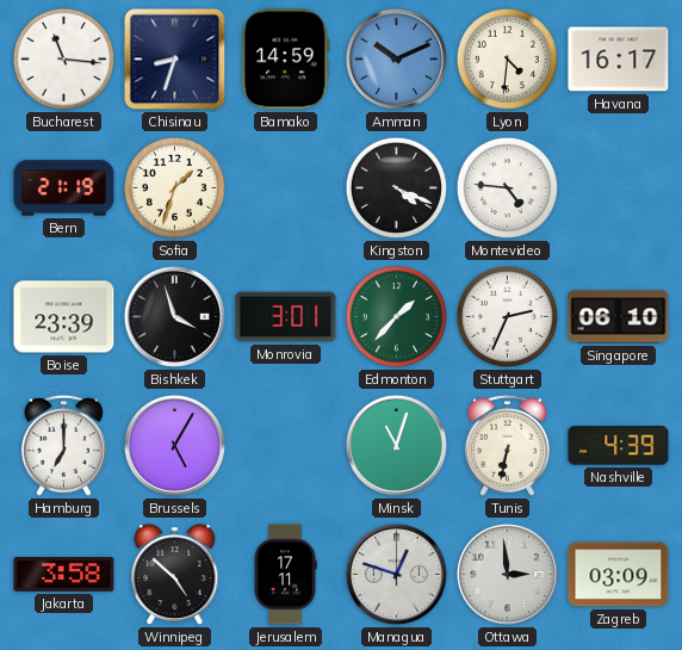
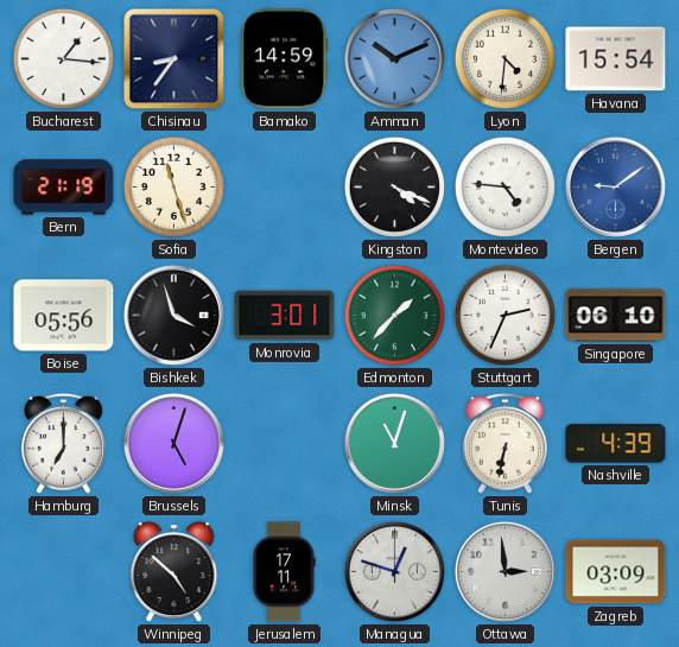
Bucharest: 11:16 -> 1:16
Chisinau: 8:33 -> 8:36
Havana: 16:17 -> 15:54
Sofia: 1:33 -> 11:27
Bergen: none -> 9:09
Boise: 23:39 -> 05:56
Brussels: 5:05 -> 5:03
Jakarta: 3:58 -> none
